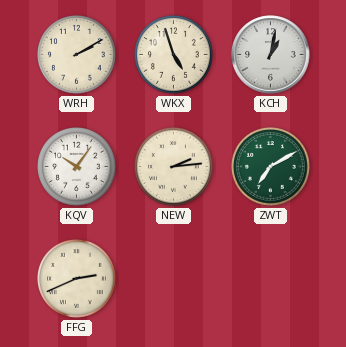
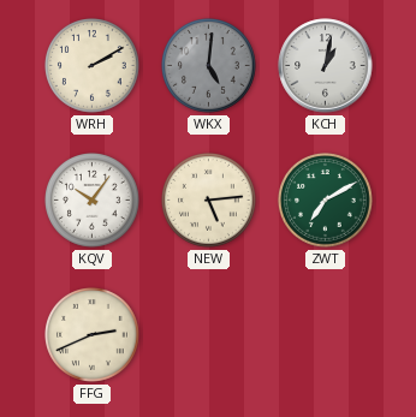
WKX: 4:57 -> 5:01
WKX dial: cream -> grey
NEW: 2:14 -> 5:14
